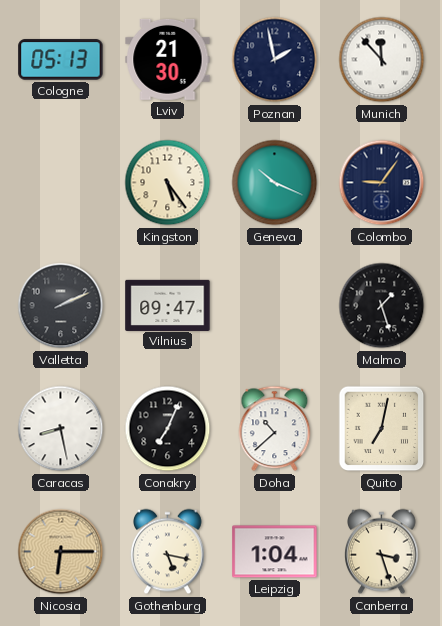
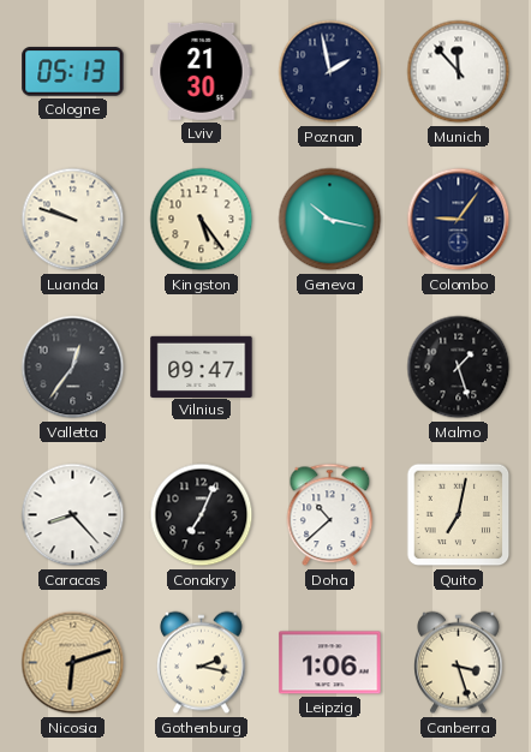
Luanda: none -> 9:48
Geneva: 10:19 -> 10:17
Valletta: 2:11 -> 12:36
Caracas: 8:28 -> 8:23
Nicosia: 6:15 -> 6:12
Gothenburg: 5:17 -> 2:17
Leipzig: 1:04 -> 1:06
